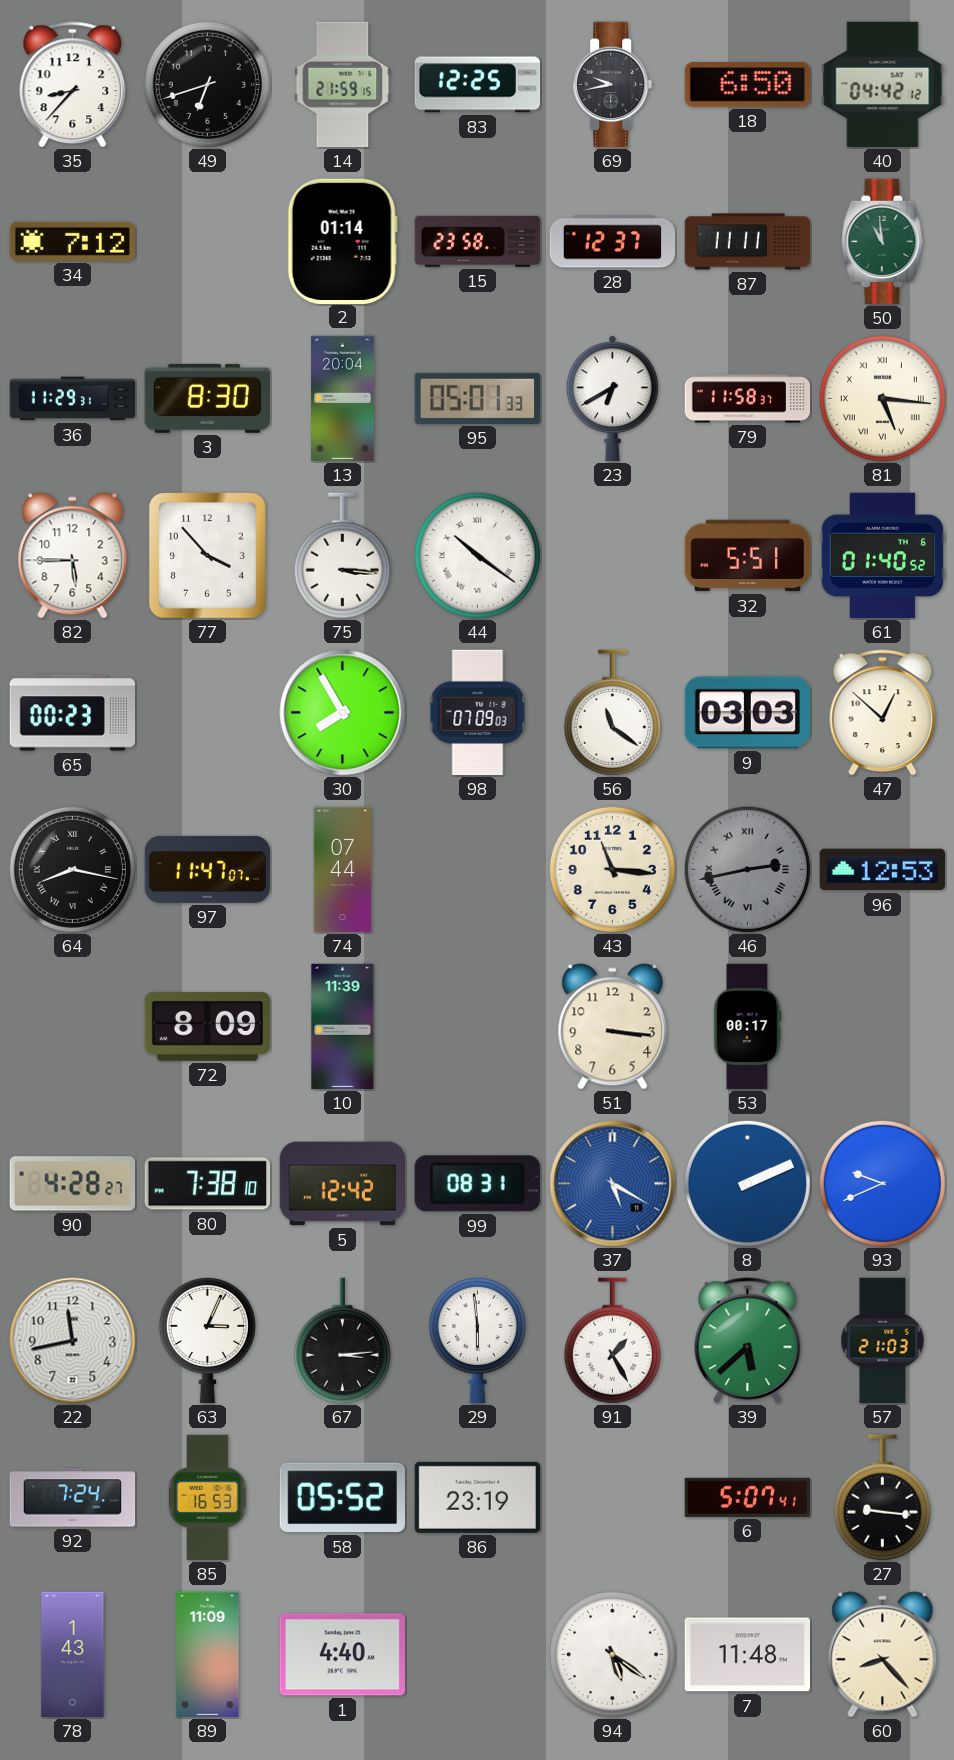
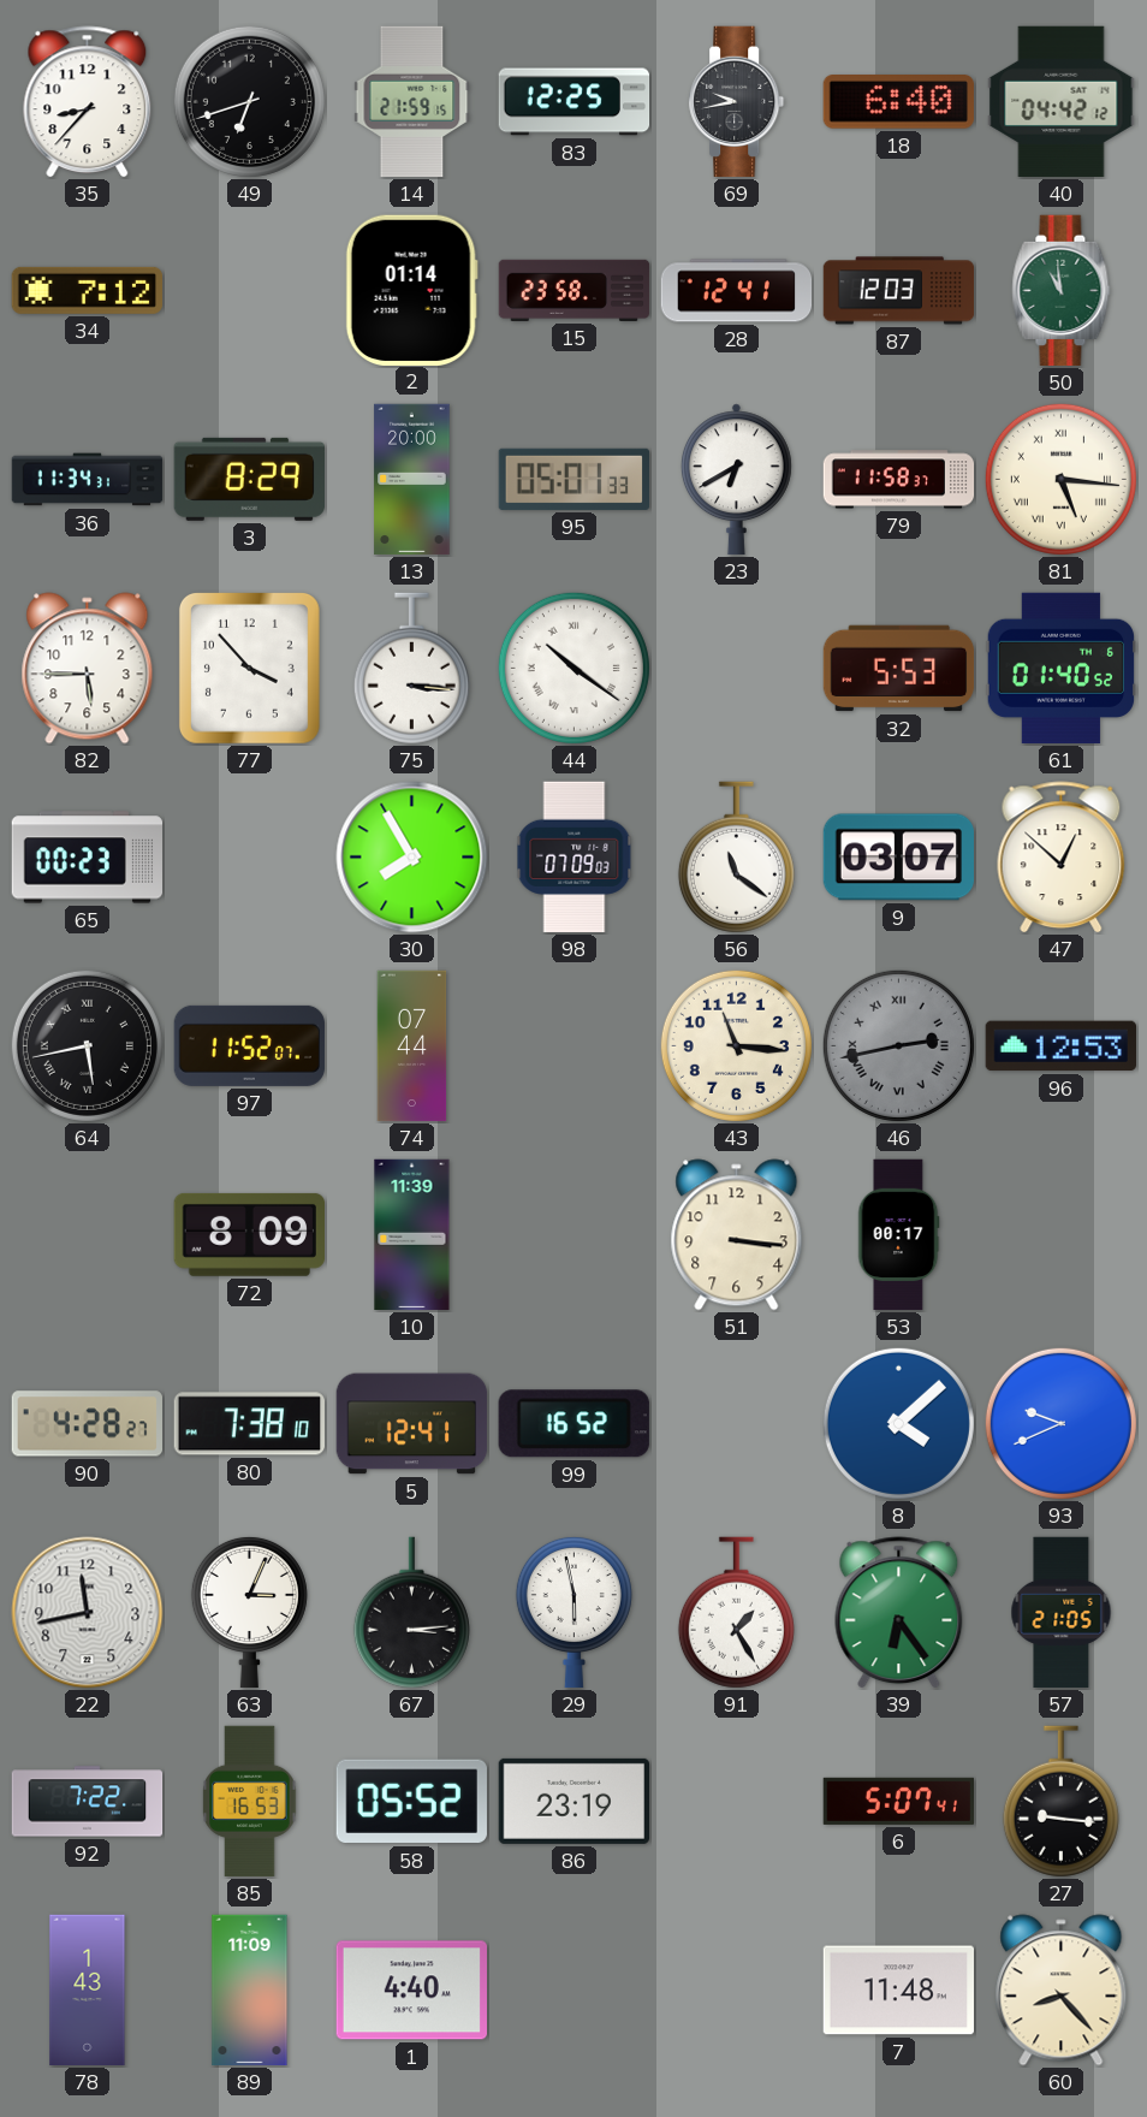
18: 6:50 -> 6:40
28: 12:37 -> 12:41
87: 11:11 -> 12:03
36: 11:29 -> 11:34
3: 8:30 -> 8:29
13: 20:04 -> 20:00
32: 5:51 -> 5:53
9: 03:03 -> 03:07
64: 8:17 -> 5:43
97: 11:47 -> 11:52
5: 12:42 -> 12:41
99: 08:31 -> 16:52
37: 5:20 -> none
8: 2:11 -> 4:08
29: 5:59 -> 5:58
39: 5:38 -> 6:24
57: 21:03 -> 21:05
92: 7:24 -> 7:22
94: 5:21 -> none
